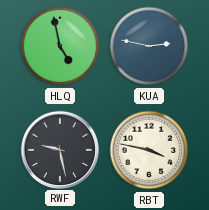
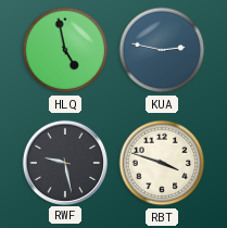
RBT: 3:47 -> 3:48
